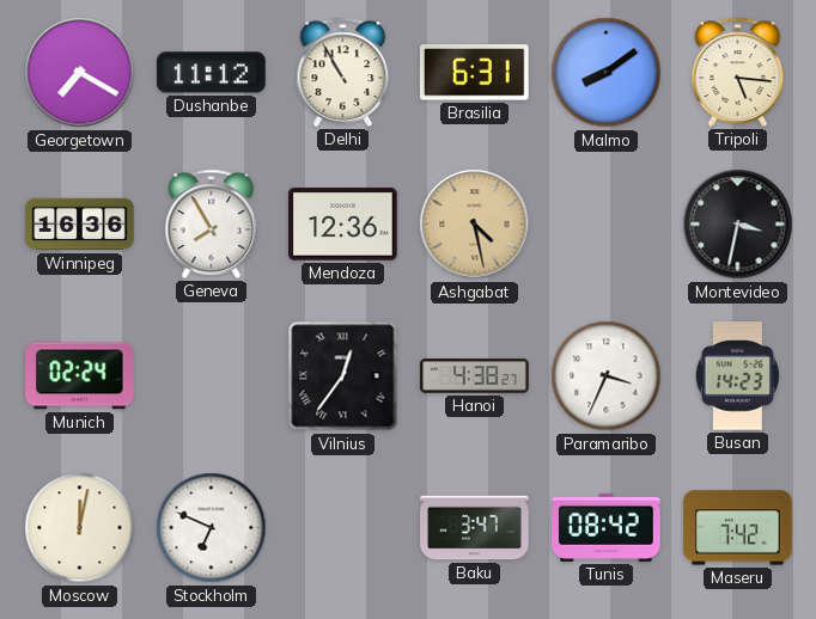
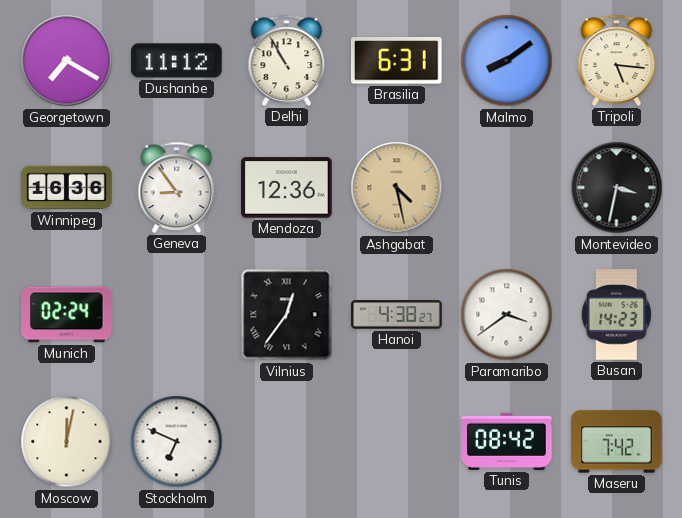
Geneva: 7:55 -> 8:54
Paramaribo: 3:34 -> 3:39
Baku: 3:47 -> none
